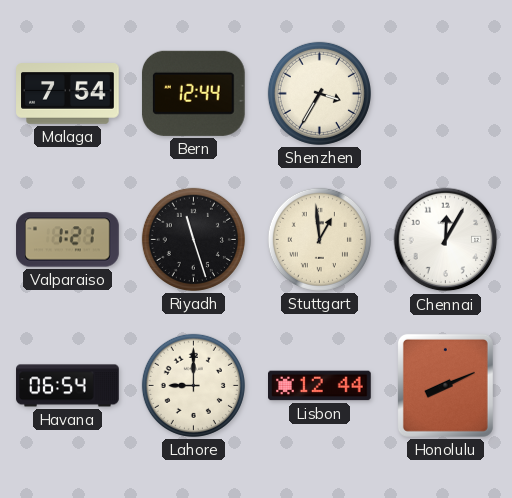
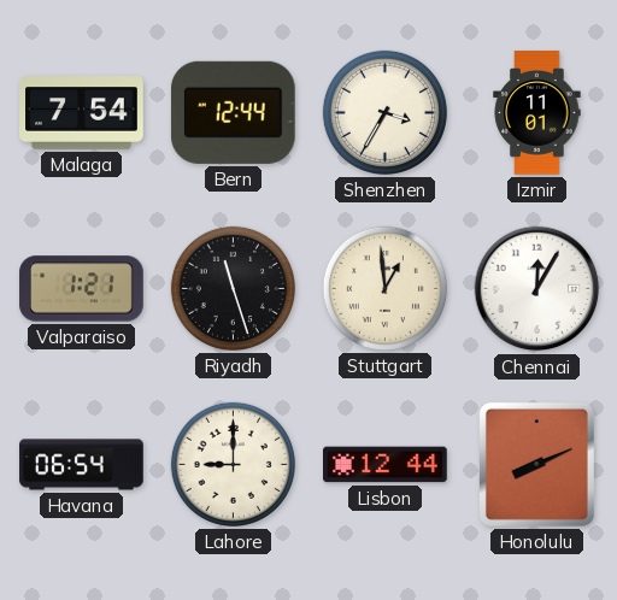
Izmir: none -> 11:01
